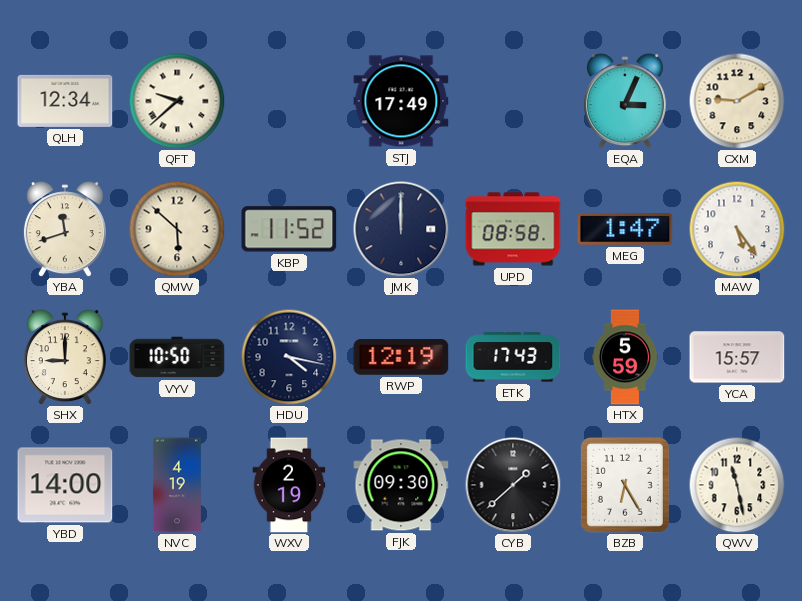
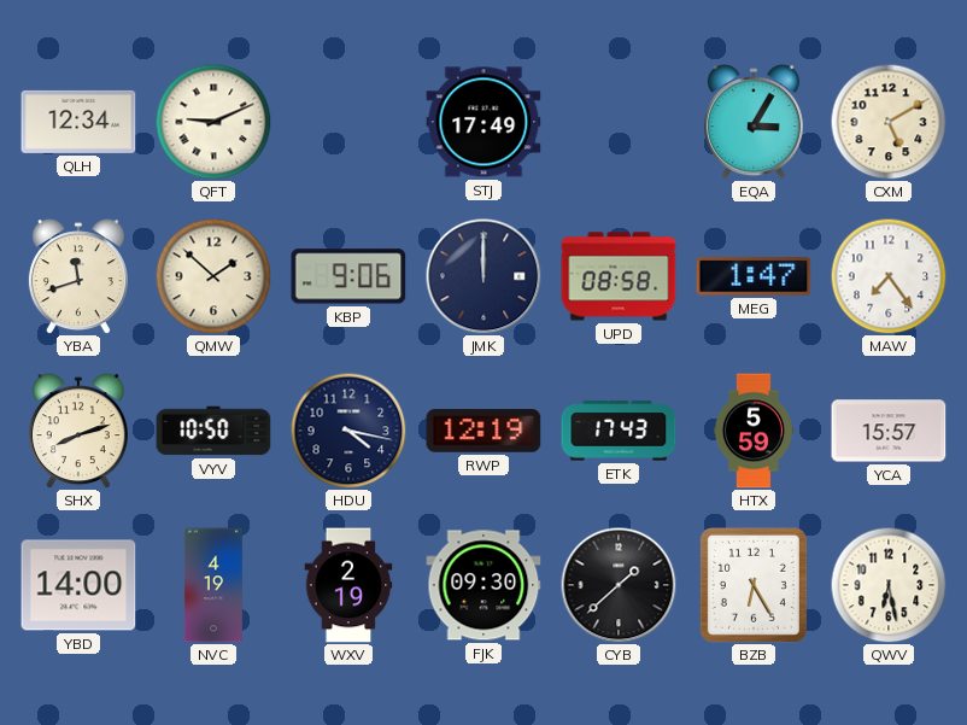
QFT: 9:38 -> 9:11
EQA: 3:04 -> 3:05
CXM: 9:10 -> 5:10
QMW: 5:52 -> 1:52
KBP: 11:52 -> 9:06
MAW: 5:24 -> 7:24
SHX: 9:00 -> 8:12
QWV: 11:28 -> 6:28
